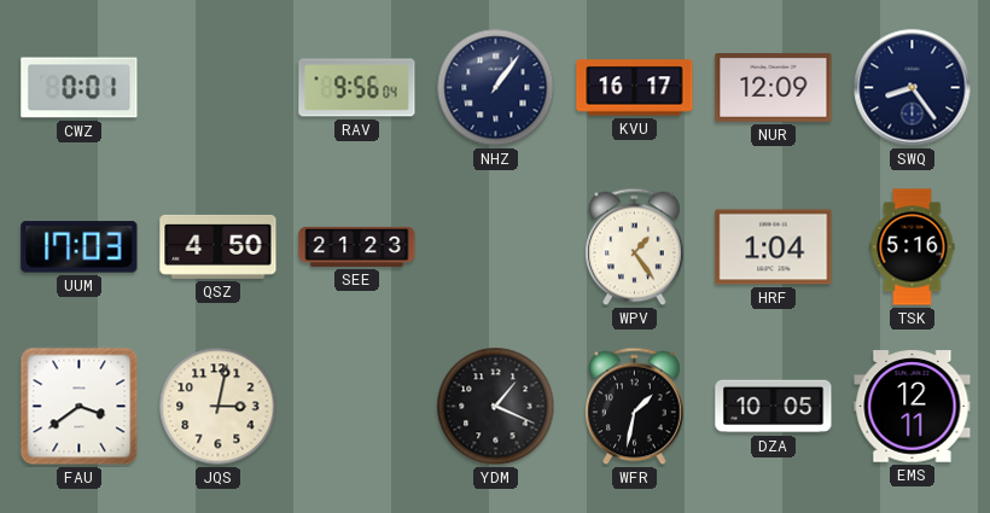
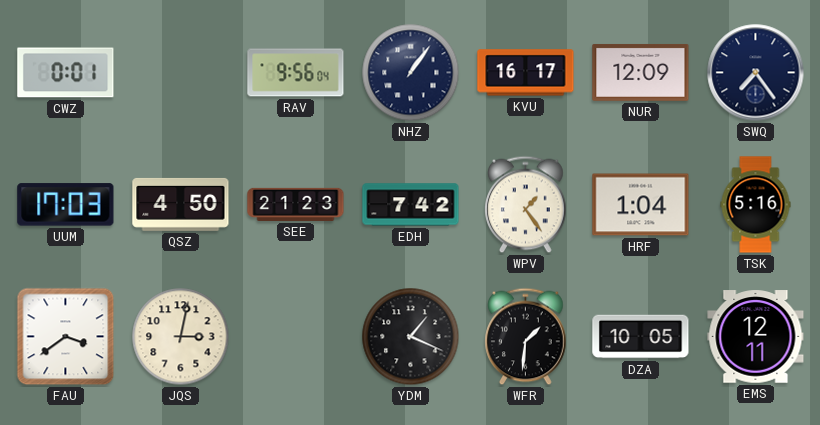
SWQ: 8:24 -> 7:24
EDH: none -> 7:42
WFR: 1:32 -> 1:31
